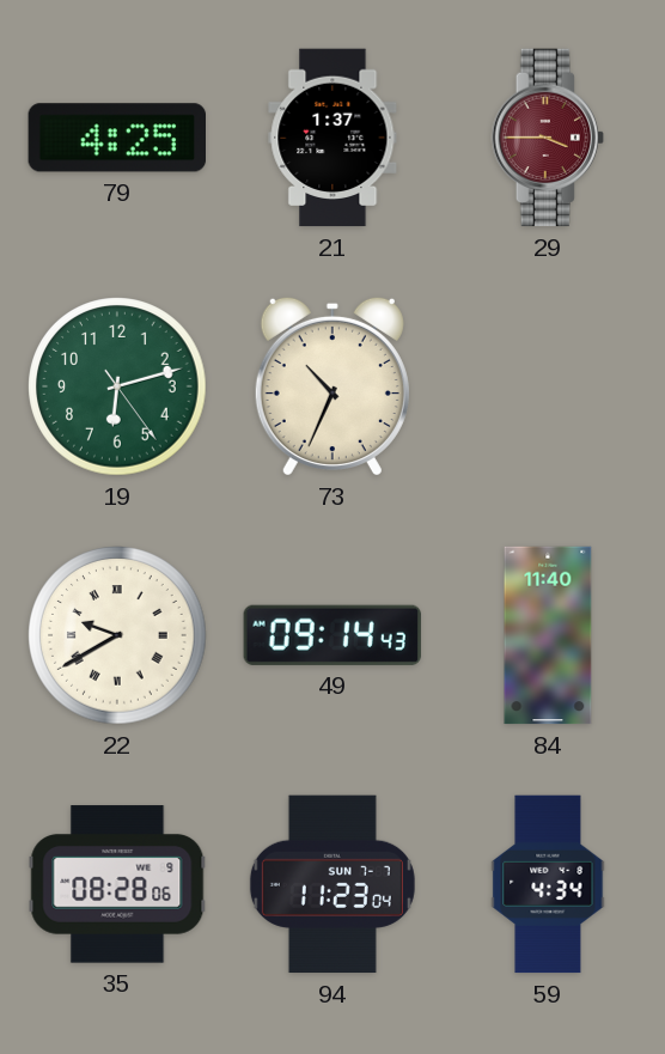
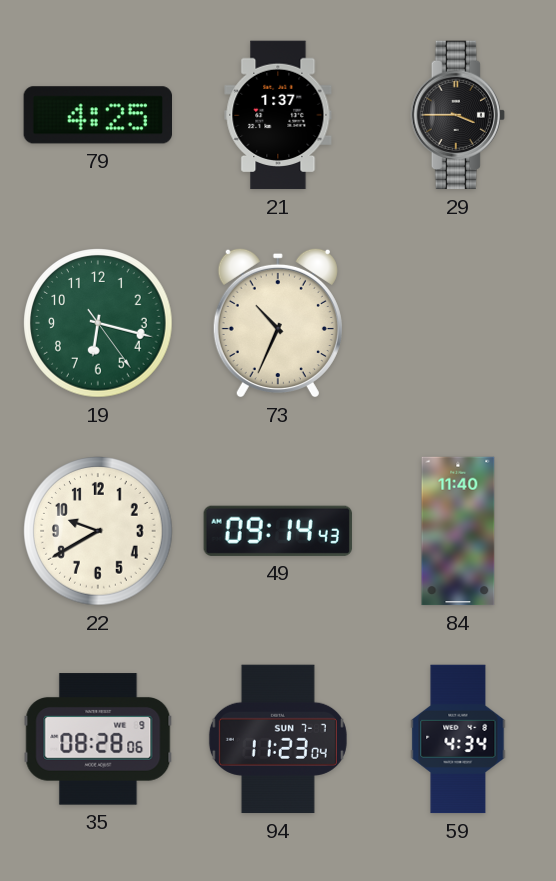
29 dial: burgundy -> black
19: 6:12 -> 6:17
22 numerals: Roman -> Arabic
